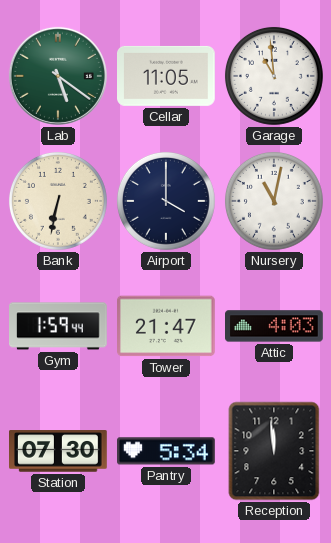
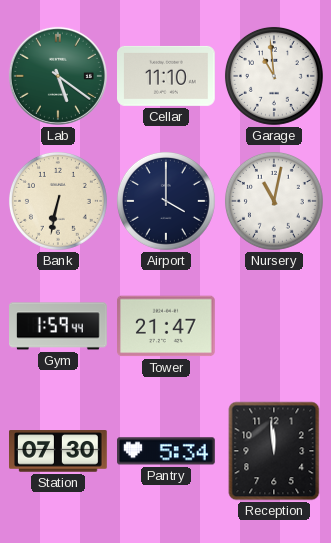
Cellar: 11:05 -> 11:10
Attic: 4:03 -> none
